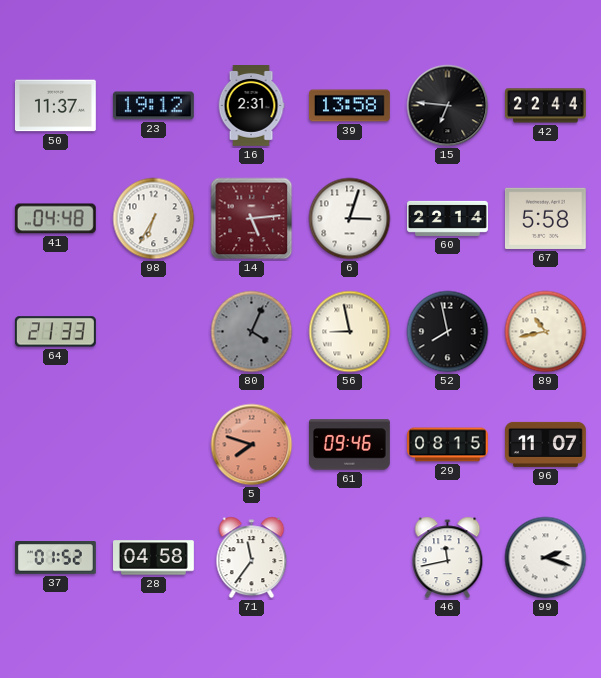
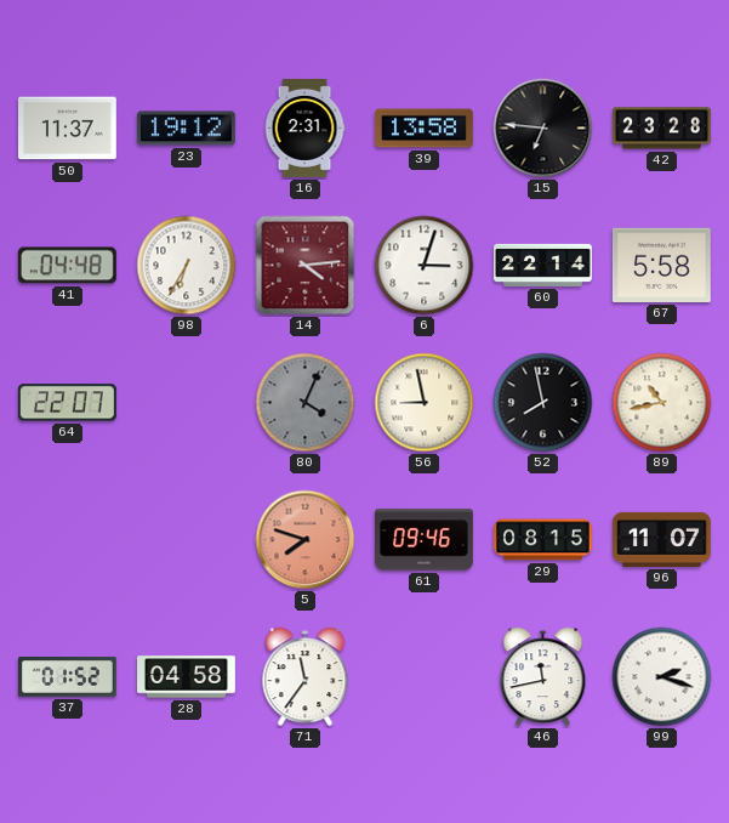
42: 22:44 -> 23:28
14: 5:14 -> 4:14
64: 21:33 -> 22:07
